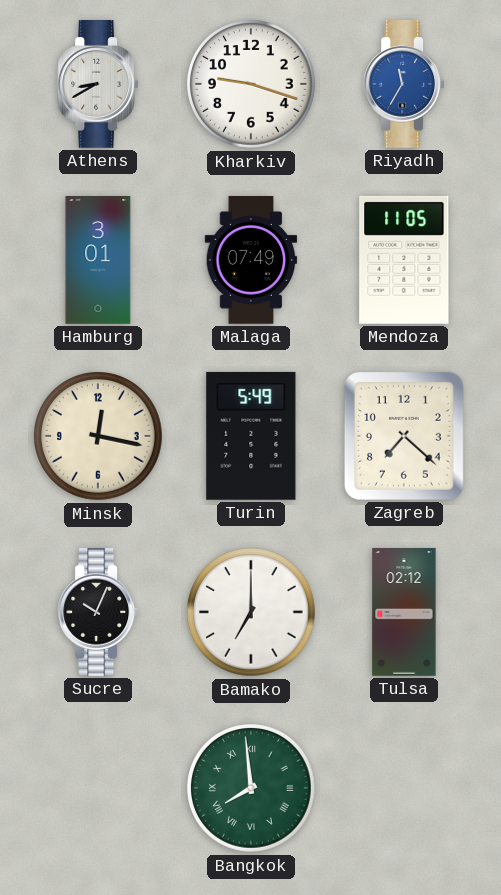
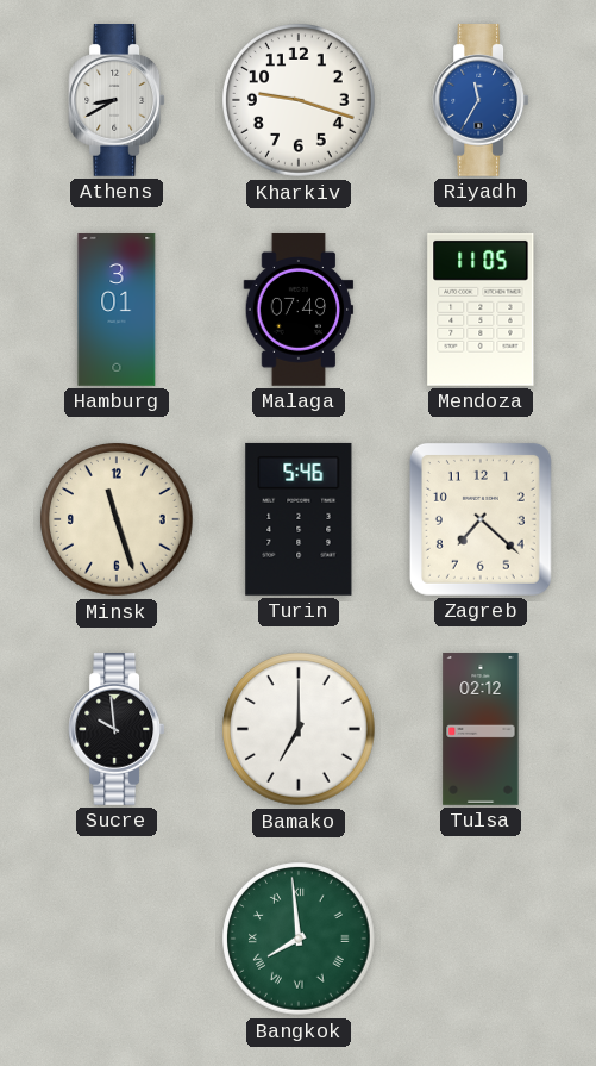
Minsk: 12:17 -> 11:27
Turin: 5:49 -> 5:46
Sucre: 10:04 -> 9:59
